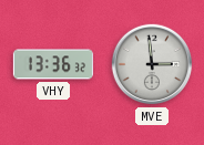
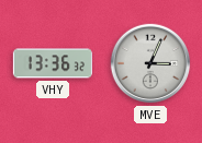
MVE: 2:59 -> 3:04
